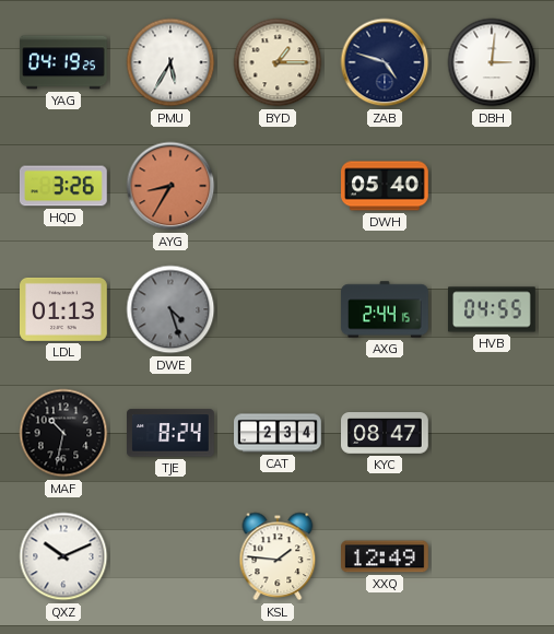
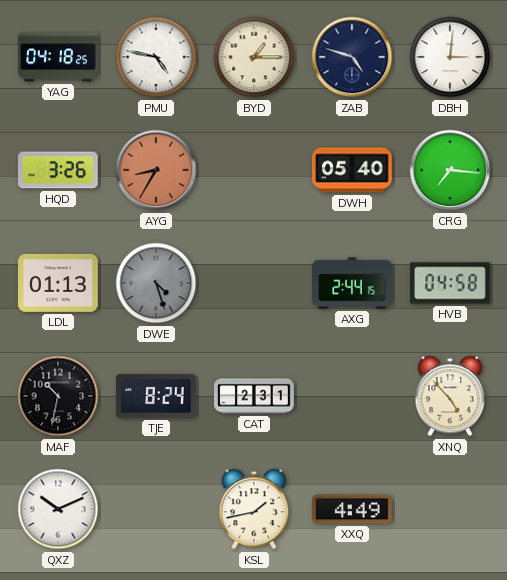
YAG: 04:19 -> 04:18
PMU: 5:35 -> 4:47
CRG: none -> 7:16
HVB: 04:55 -> 04:58
CAT: 2:34 -> 2:31
KYC: 08:47 -> none
XNQ: none -> 4:53
KSL: 1:46 -> 1:43
XXQ: 12:49 -> 4:49
